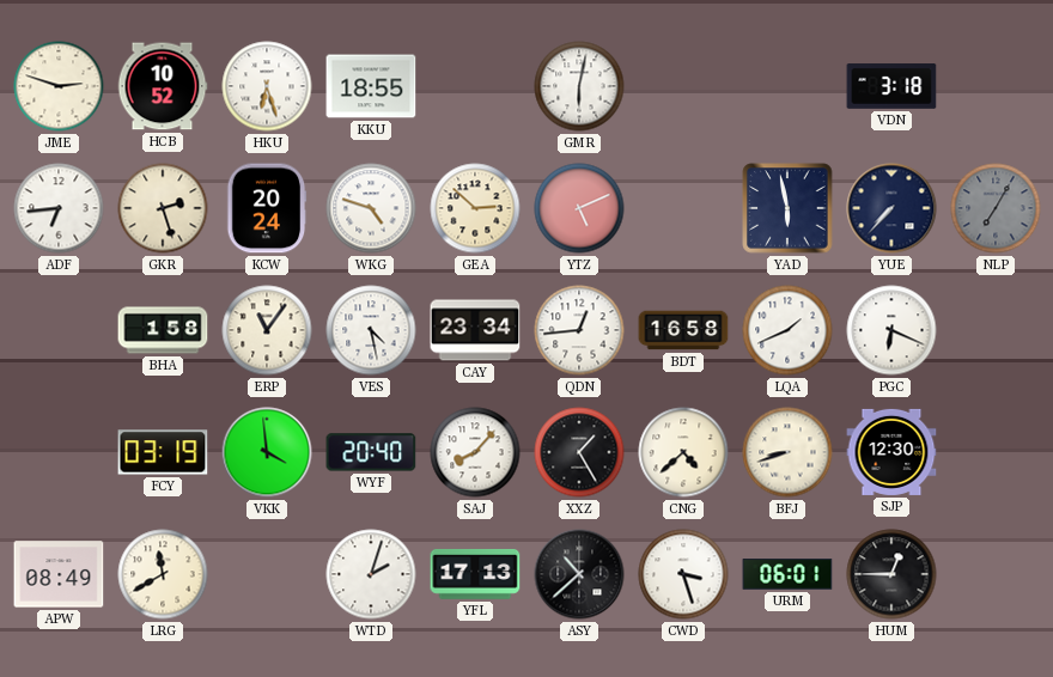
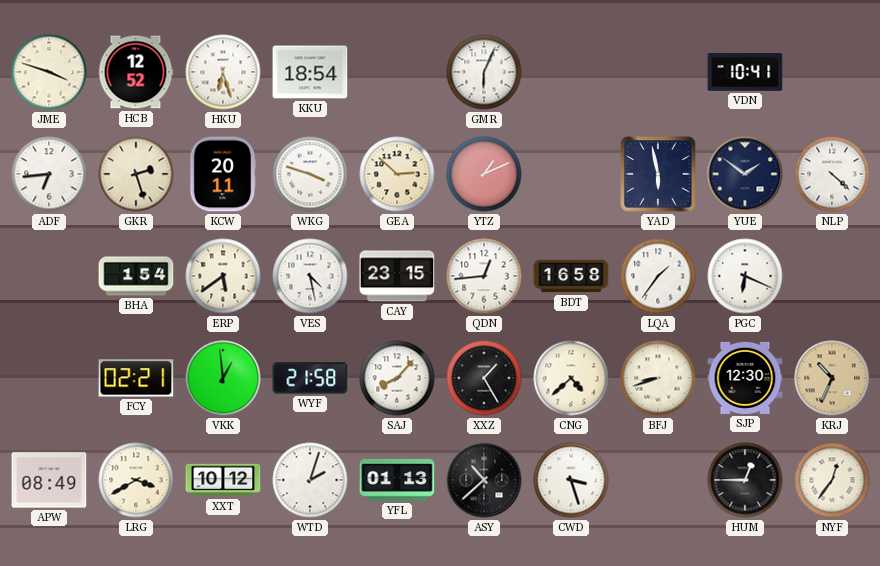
JME: 2:48 -> 3:48
HCB: 10:52 -> 12:52
KKU: 18:55 -> 18:54
GMR: 6:02 -> 6:04
VDN: 3:18 -> 10:41
KCW: 20:24 -> 20:11
WKG: 4:48 -> 3:48
YTZ: 5:11 -> 1:11
YUE: 7:37 -> 1:51
NLP: 7:05 -> 4:22
NLP dial: grey -> white
BHA: 1:58 -> 1:54
ERP: 11:06 -> 5:39
CAY: 23:34 -> 23:15
LQA: 1:41 -> 1:36
FCY: 03:19 -> 02:21
VKK: 3:59 -> 12:59
WYF: 20:40 -> 21:58
KRJ: none -> 10:34
LRG: 11:40 -> 3:40
XXT: none -> 10:12
YFL: 17:13 -> 01:13
URM: 06:01 -> none
NYF: none -> 12:36
